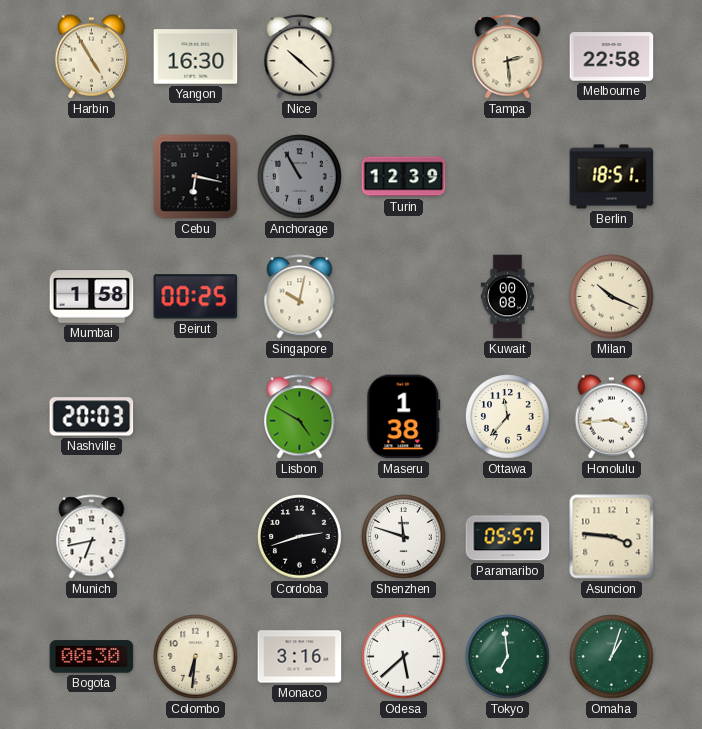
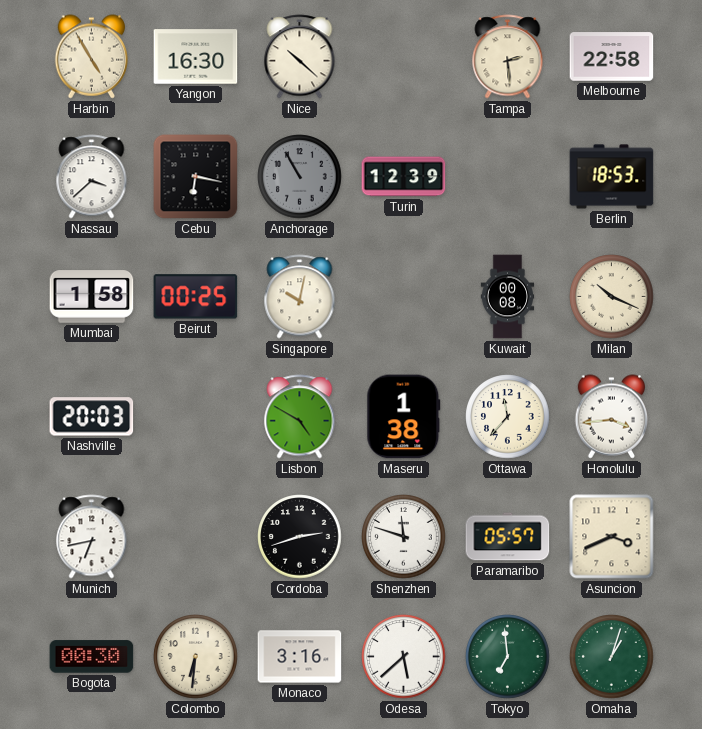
Nassau: none -> 3:38
Berlin: 18:51 -> 18:53
Asuncion: 3:46 -> 3:41
